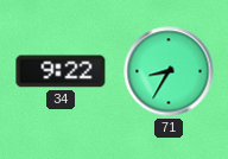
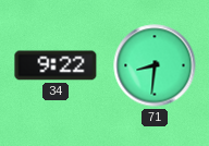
71: 8:35 -> 8:31
